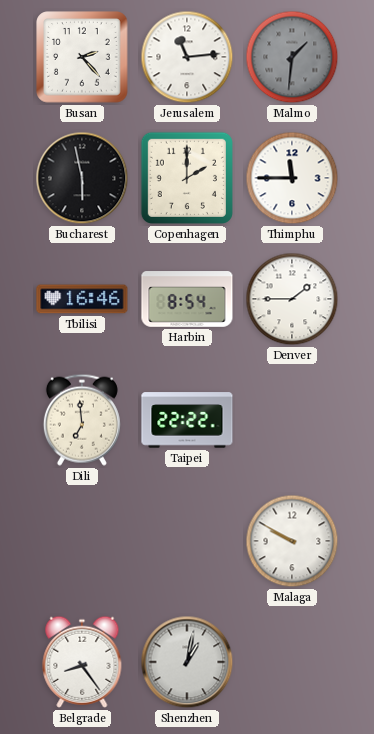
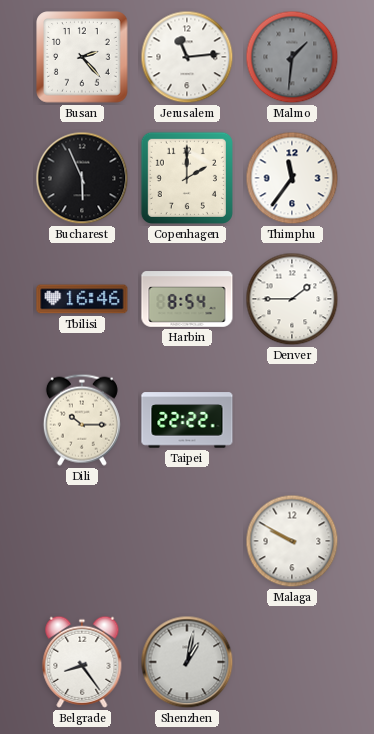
Bucharest: 5:58 -> 5:56
Thimphu: 11:45 -> 11:36
Dili: 6:59 -> 10:15
